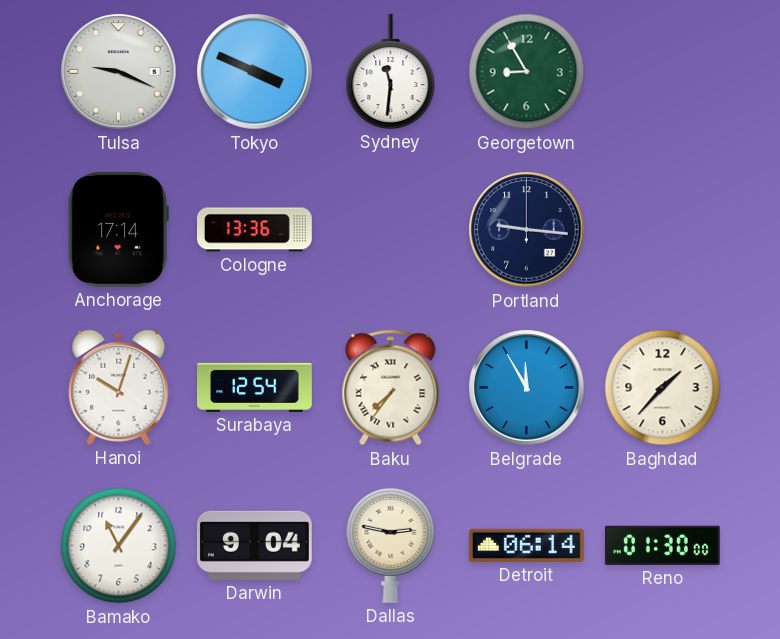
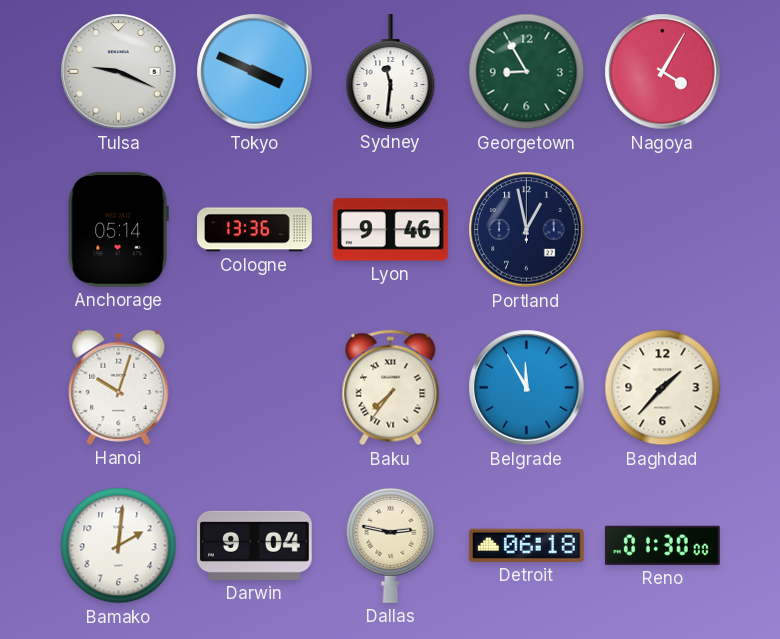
Nagoya: none -> 4:05
Anchorage: 17:14 -> 05:14
Lyon: none -> 9:46
Portland: 9:16 -> 12:58
Surabaya: 12:54 -> none
Bamako: 11:06 -> 2:01
Detroit: 06:14 -> 06:18
